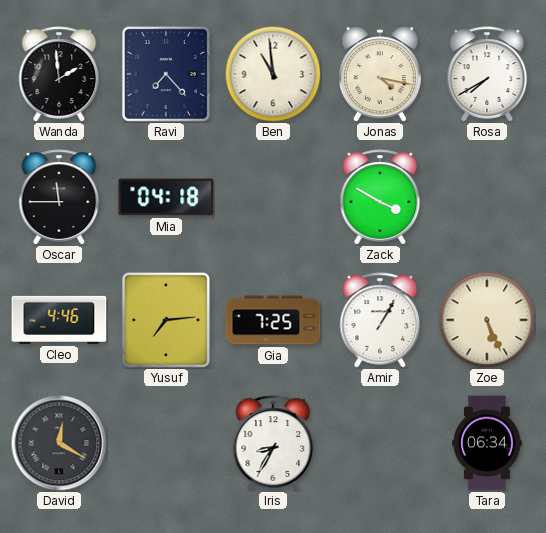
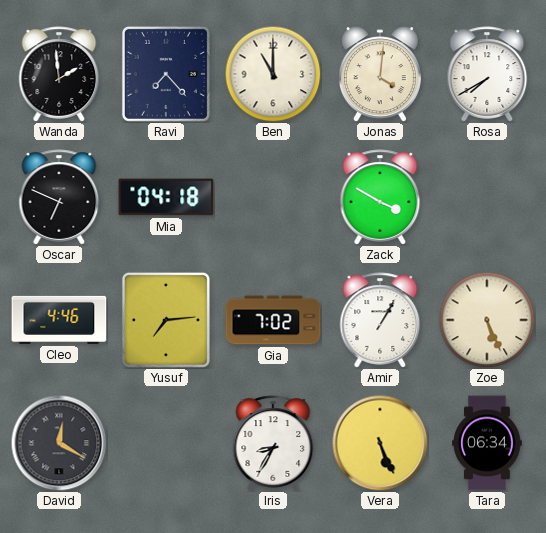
Ben: 10:59 -> 11:00
Jonas: 4:17 -> 4:01
Oscar: 11:45 -> 6:49
Gia: 7:25 -> 7:02
Vera: none -> 5:26
